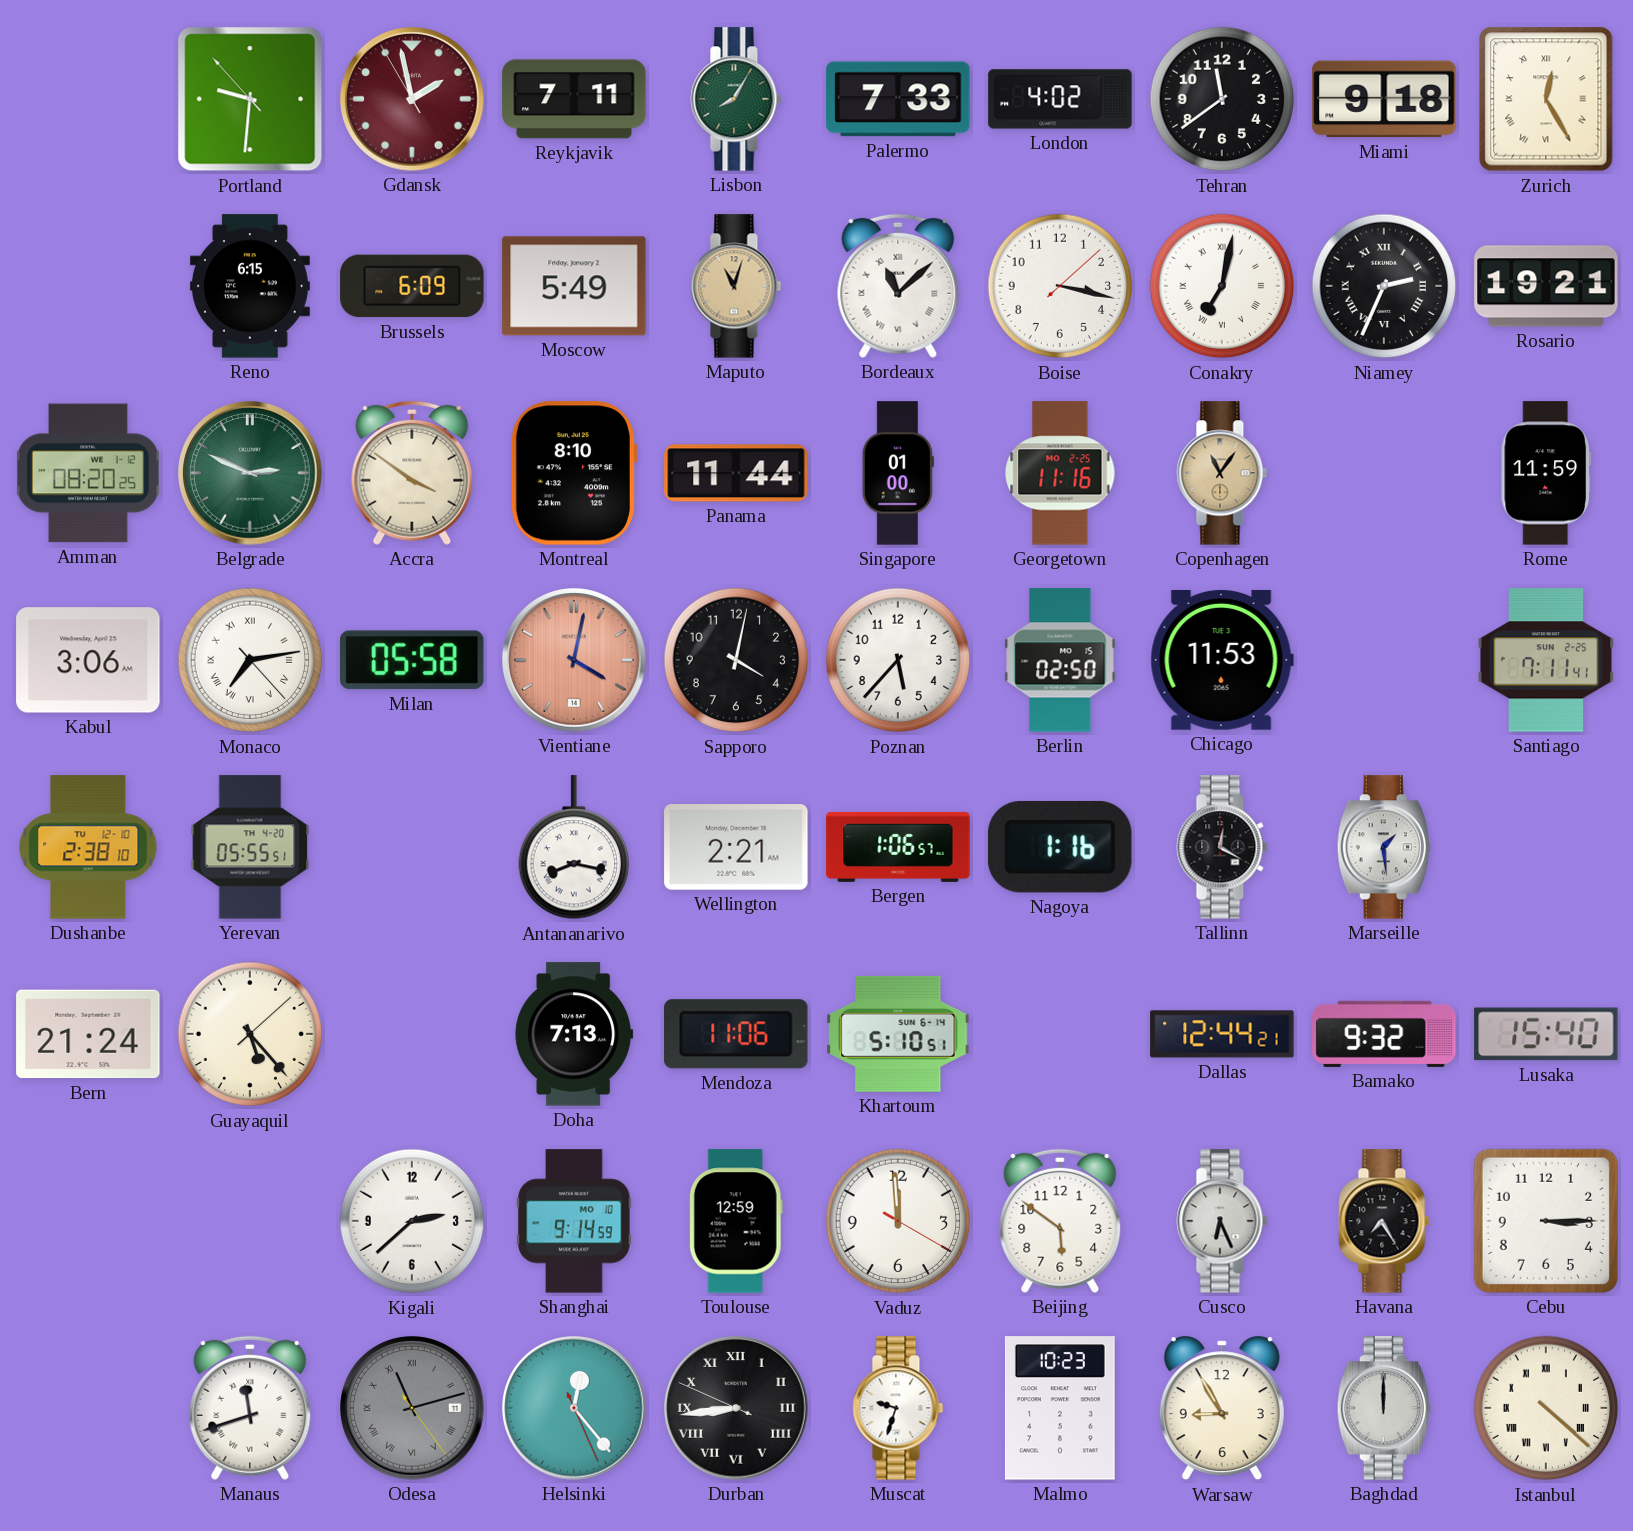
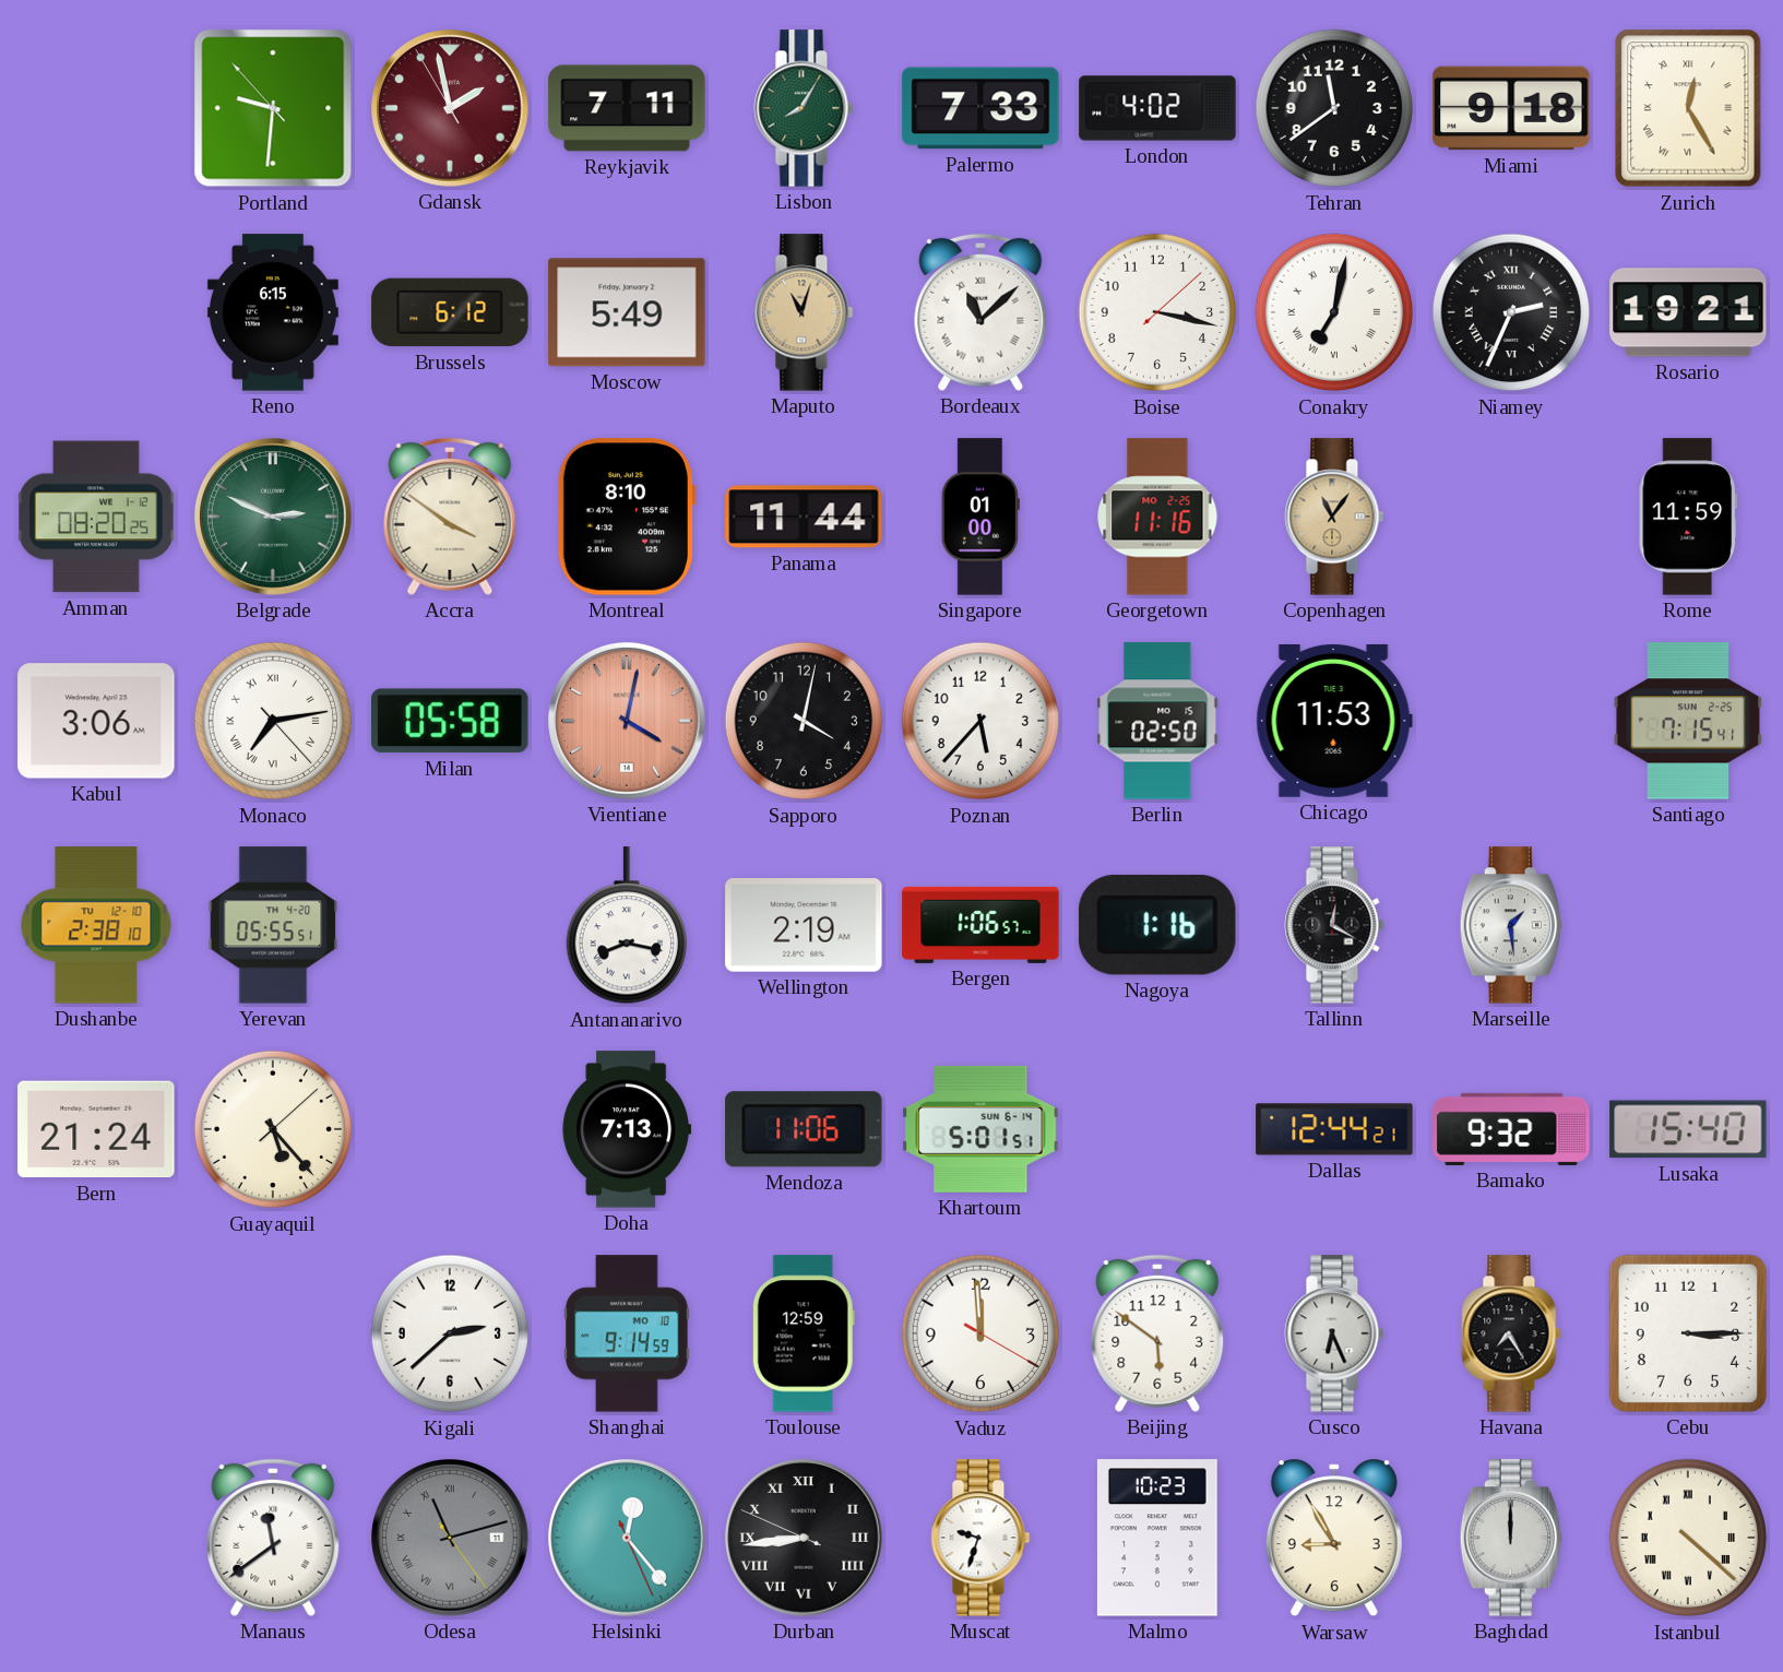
Brussels: 6:09 -> 6:12
Santiago: 7:11 -> 7:15
Wellington: 2:21 -> 2:19
Khartoum: 5:10 -> 5:01
Manaus: 11:42 -> 11:39
